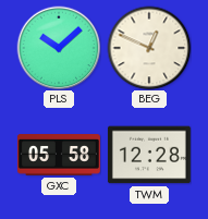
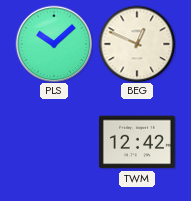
GXC: 05:58 -> none
TWM: 12:28 -> 12:42
